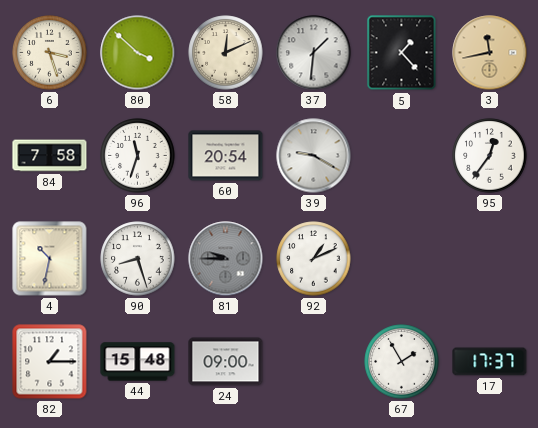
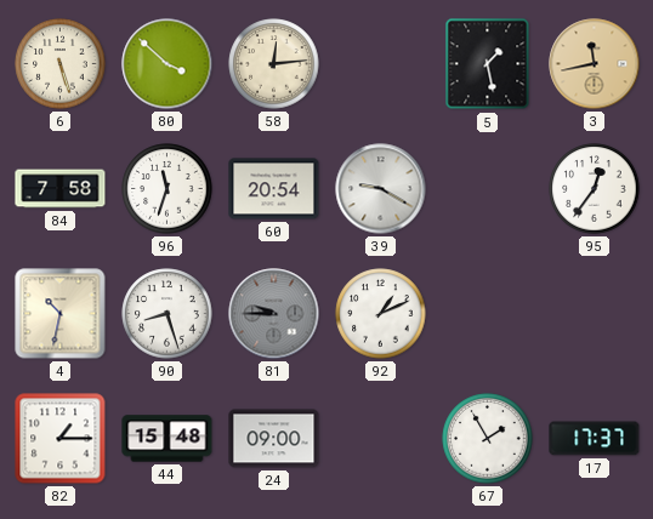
6: 3:27 -> 5:27
58: 12:11 -> 12:14
37: 1:31 -> none
5: 1:23 -> 1:28
